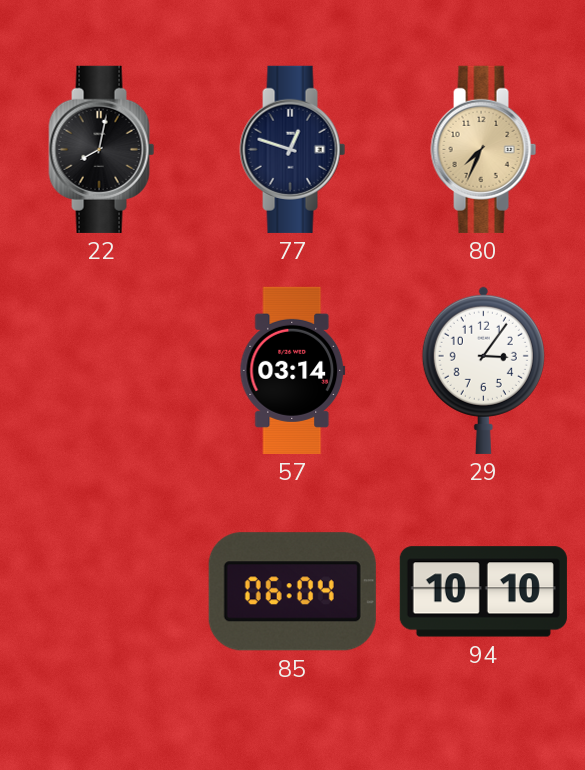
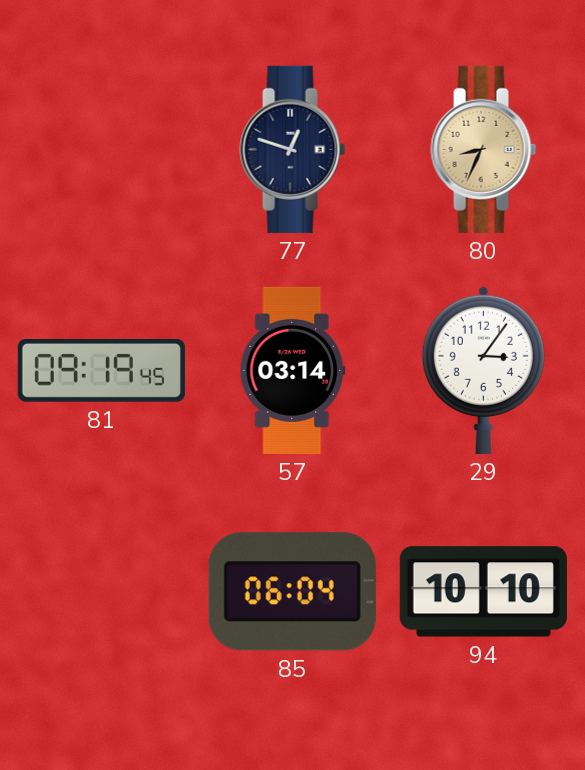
22: 8:02 -> none
80: 7:34 -> 8:34
81: none -> 09:19
